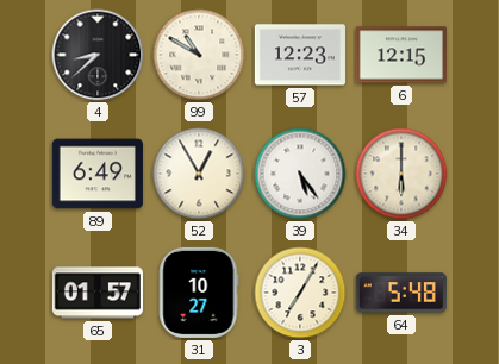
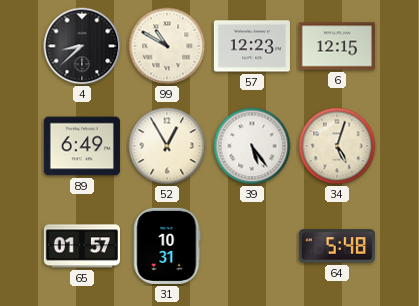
34: 6:00 -> 5:03
31: 10:27 -> 10:31
3: 7:05 -> none
